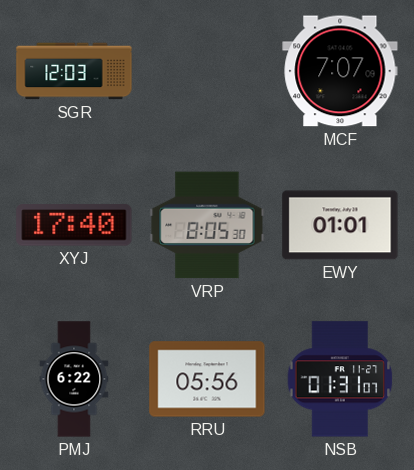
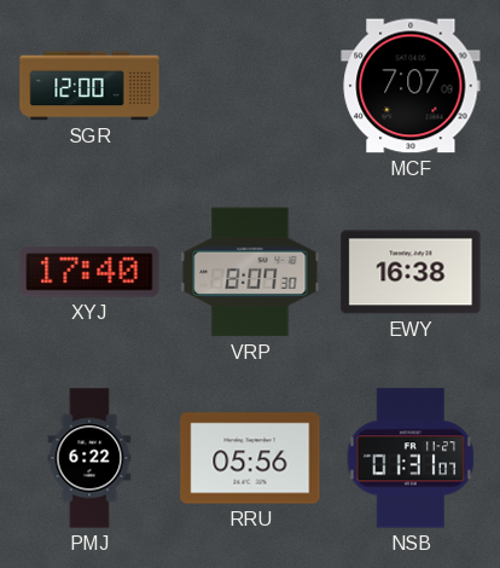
SGR: 12:03 -> 12:00
VRP: 8:05 -> 8:07
EWY: 01:01 -> 16:38
